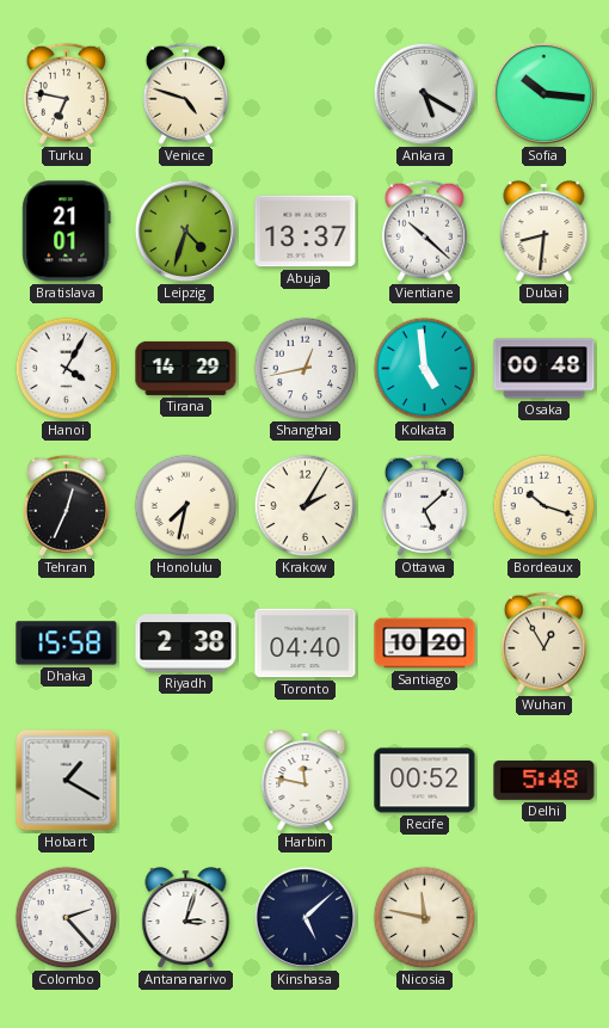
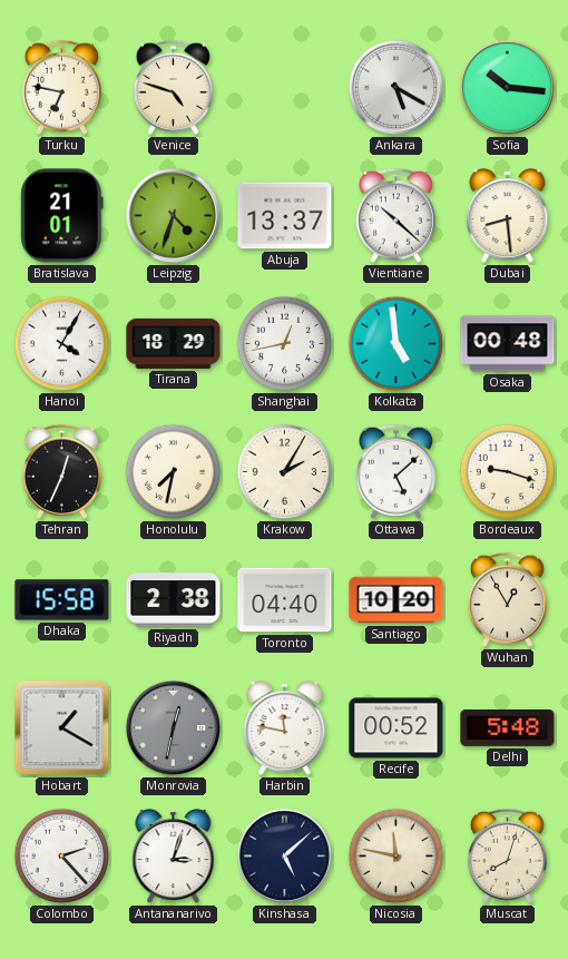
Dubai: 8:31 -> 8:29
Tirana: 14:29 -> 18:29
Bordeaux: 10:18 -> 9:18
Monrovia: none -> 12:32
Muscat: none -> 8:03
